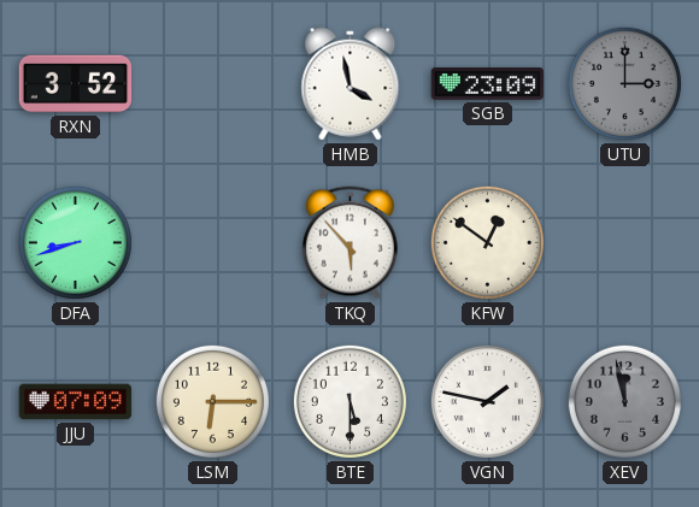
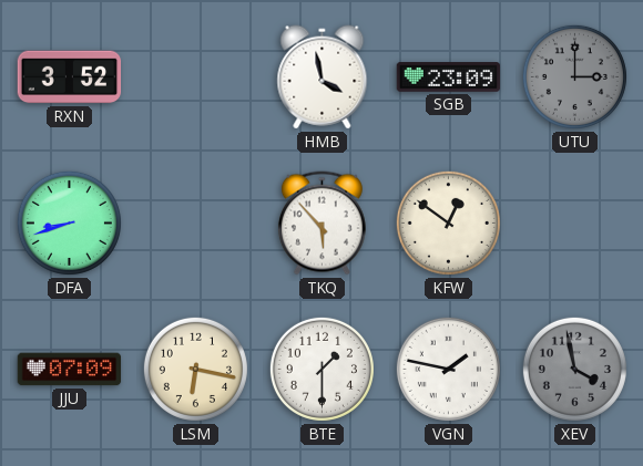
LSM: 6:15 -> 6:17
BTE: 5:30 -> 1:30
XEV: 11:58 -> 3:58
